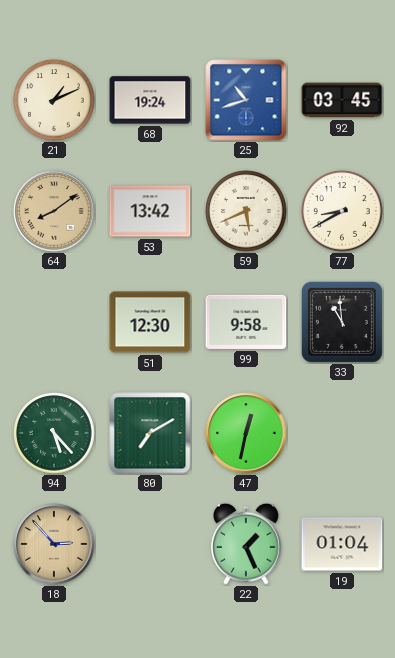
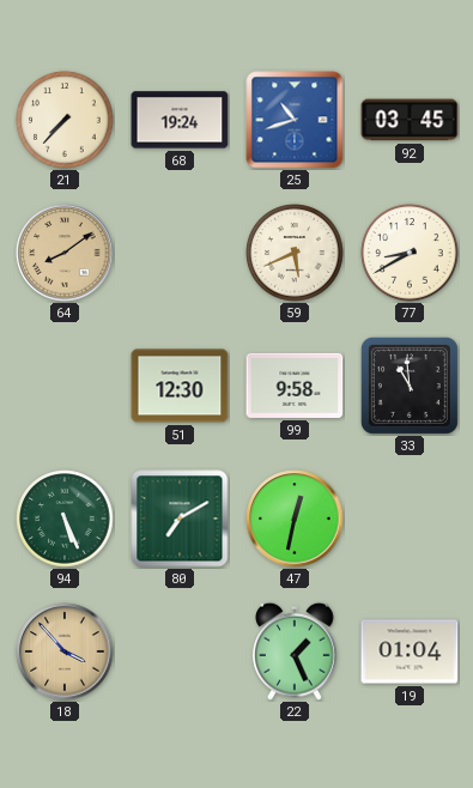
21: 1:11 -> 7:37
53: 13:42 -> none
94: 5:23 -> 5:26
18: 2:53 -> 3:53
